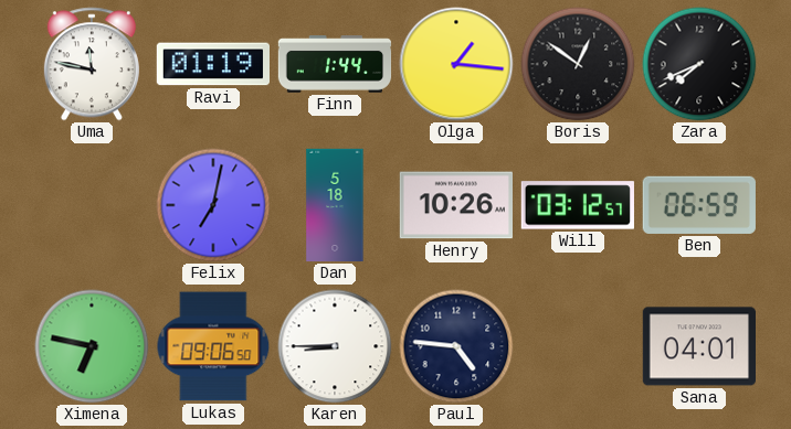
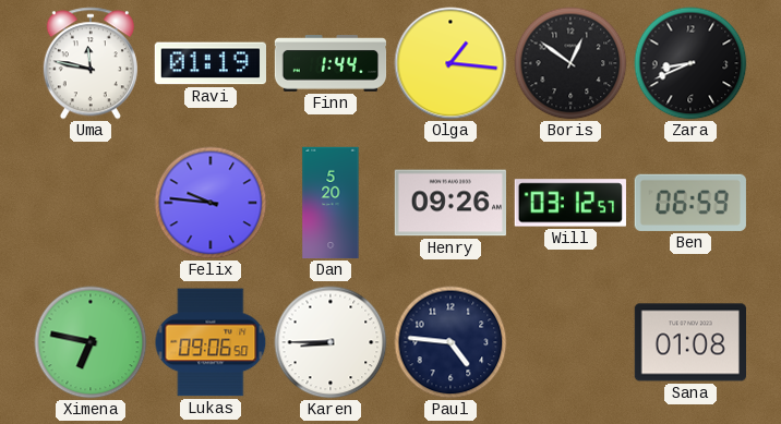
Zara: 7:41 -> 8:41
Felix: 7:02 -> 9:46
Dan: 5:18 -> 5:20
Henry: 10:26 -> 09:26
Sana: 04:01 -> 01:08
